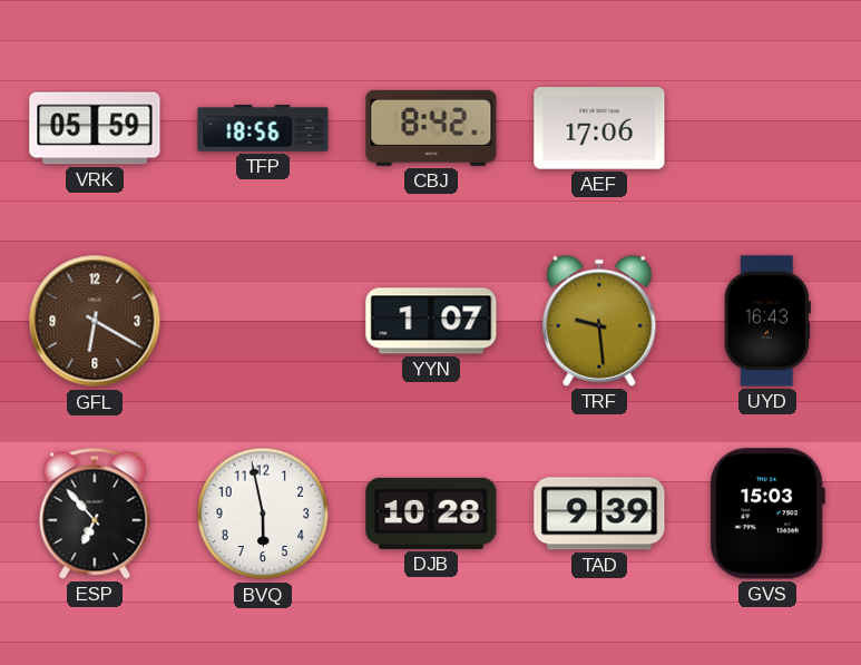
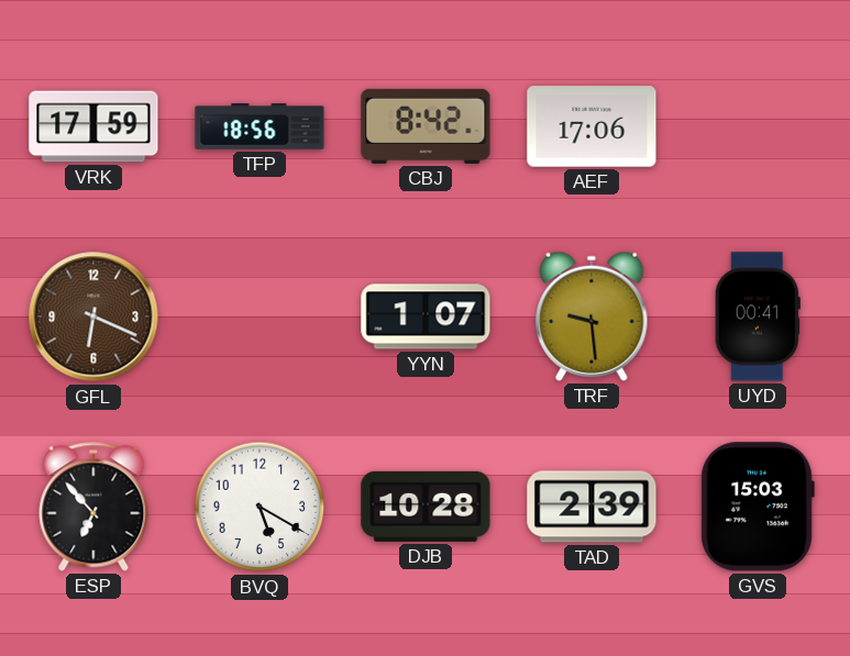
VRK: 05:59 -> 17:59
GFL: 6:20 -> 6:19
UYD: 16:43 -> 00:41
BVQ: 5:58 -> 5:20
TAD: 9:39 -> 2:39
